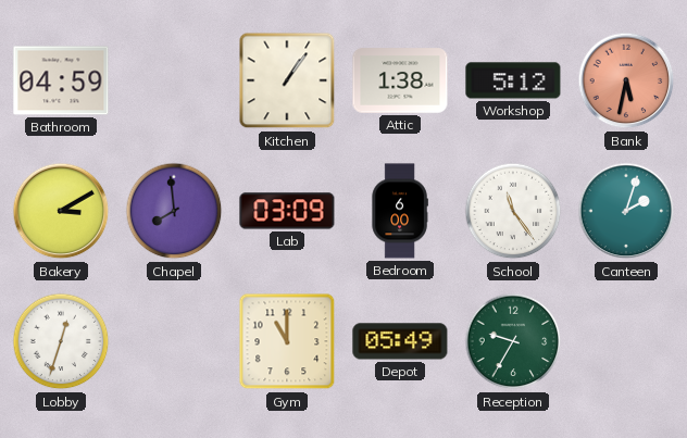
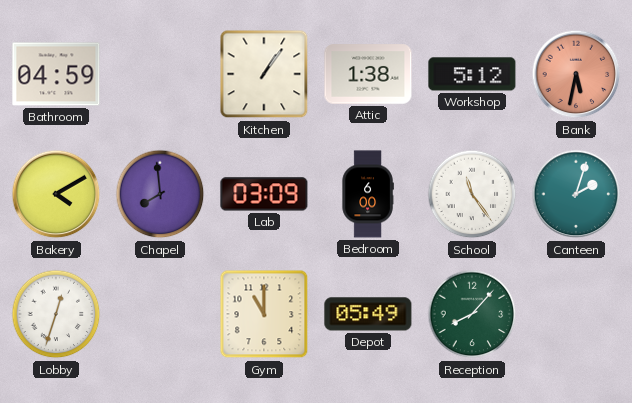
Bakery: 3:10 -> 4:10
Reception: 9:35 -> 8:07
